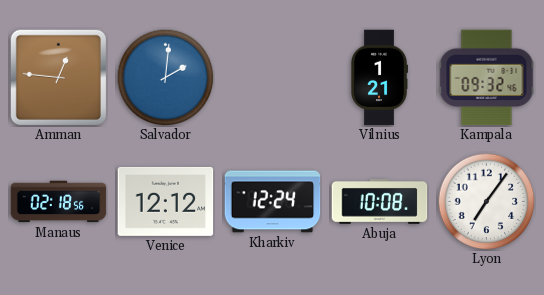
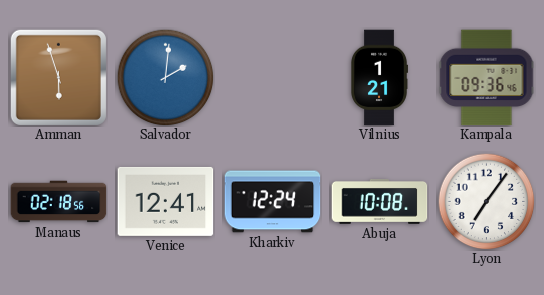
Amman: 12:46 -> 5:57
Kampala: 09:32 -> 09:36
Venice: 12:12 -> 12:41
